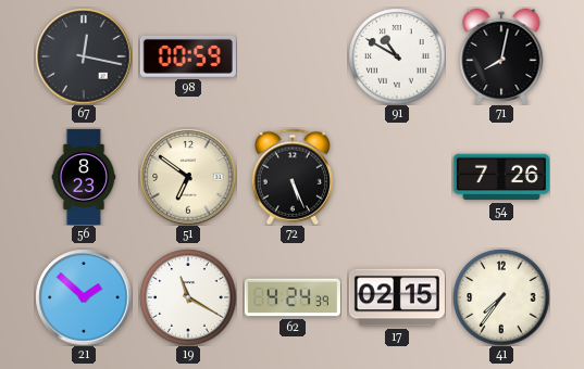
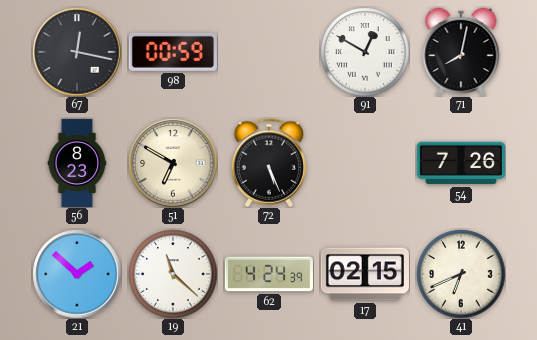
91: 10:50 -> 12:50
51: 6:51 -> 6:50
19: 11:20 -> 11:22
41: 7:36 -> 6:41
